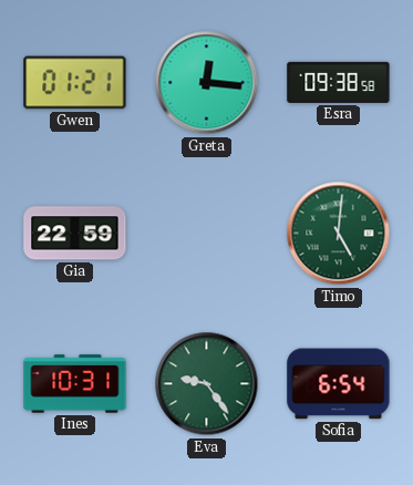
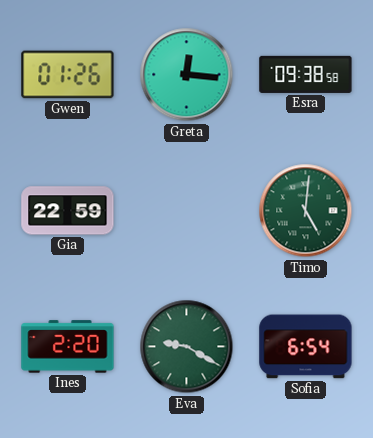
Gwen: 01:21 -> 01:26
Ines: 10:31 -> 2:20
Eva: 9:24 -> 9:20
